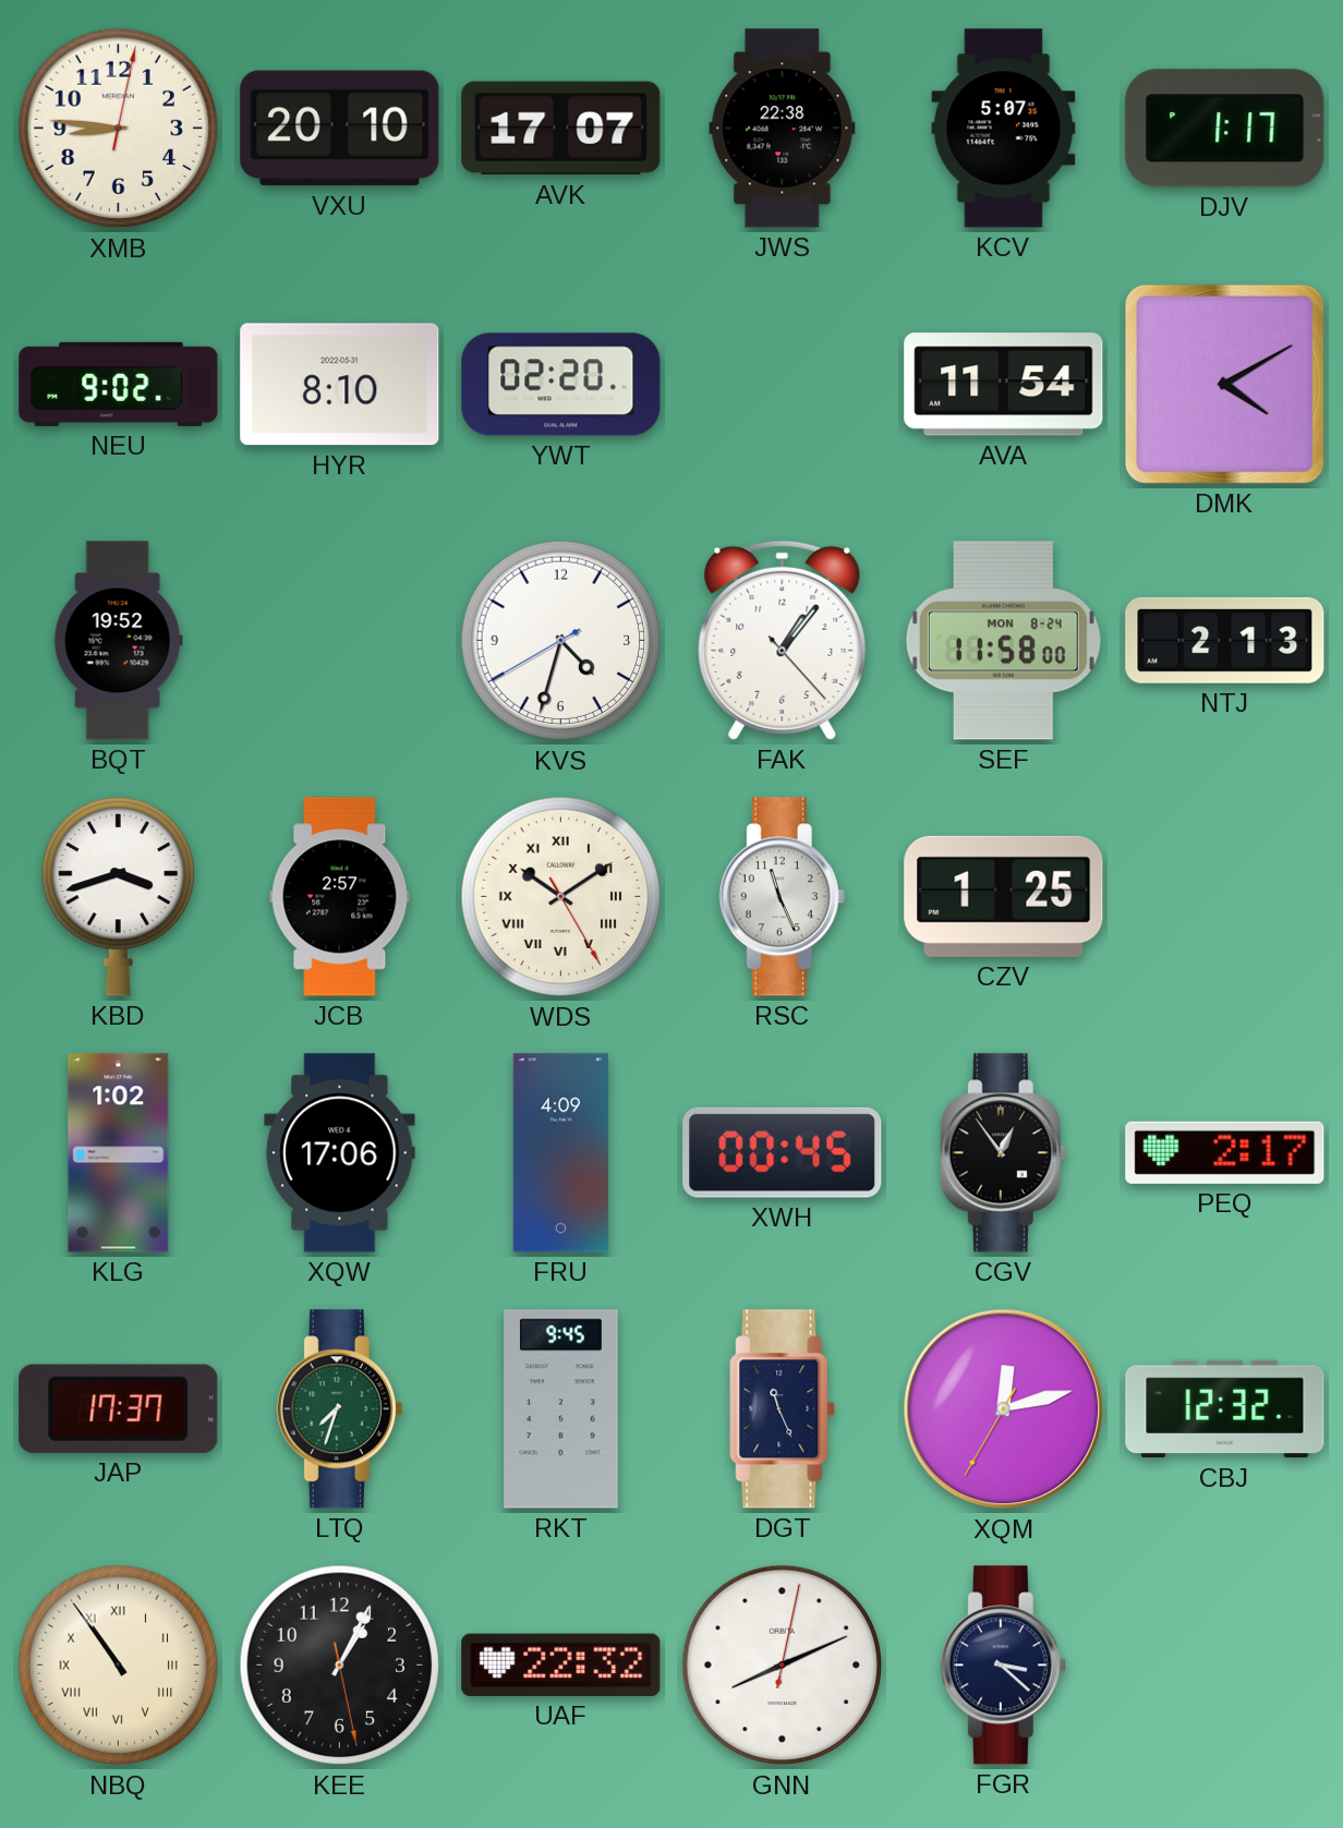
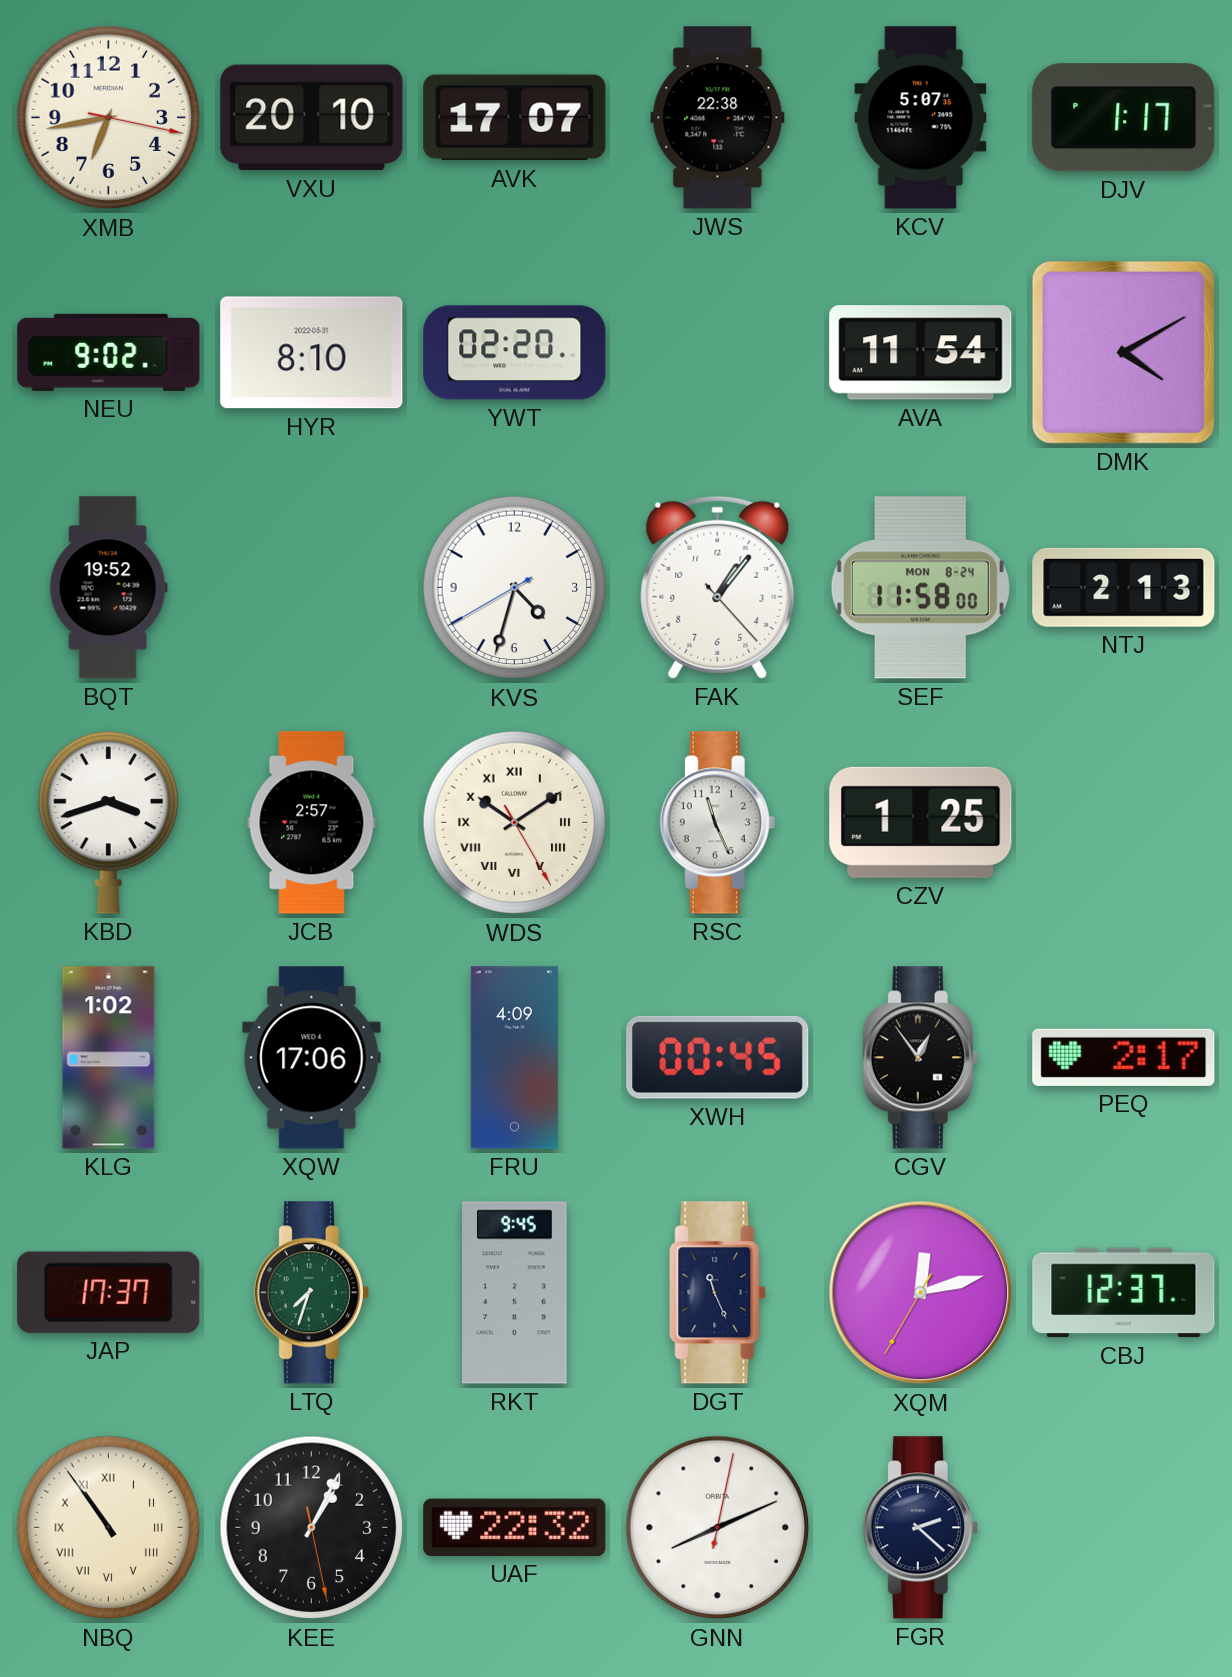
XMB: 8:46 -> 6:43
CBJ: 12:32 -> 12:37
FGR: 3:22 -> 2:22
